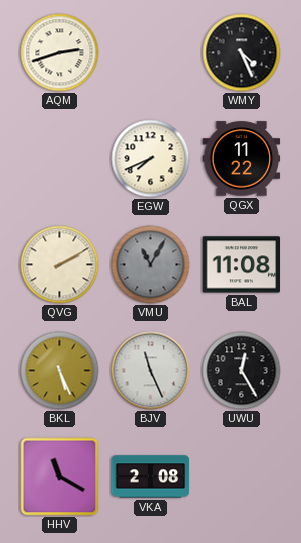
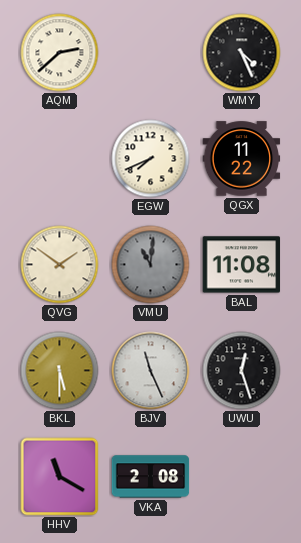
AQM: 2:42 -> 2:38
QVG: 2:10 -> 1:51
VMU: 11:05 -> 11:01
BKL: 5:26 -> 5:30
UWU: 12:25 -> 12:27
